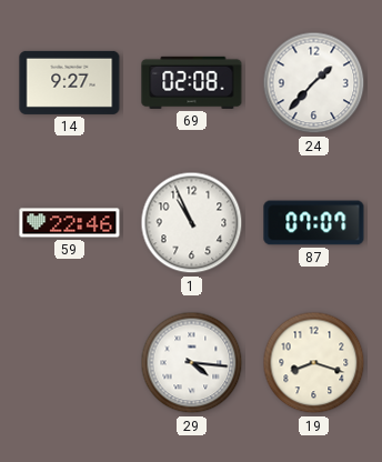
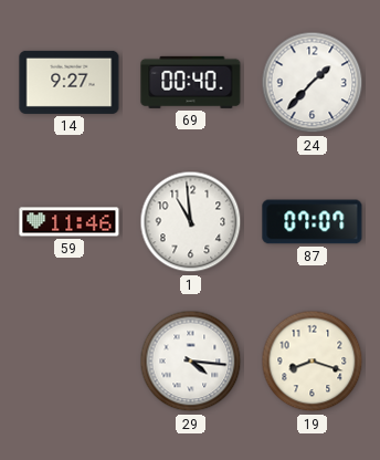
69: 02:08 -> 00:40
59: 22:46 -> 11:46
1: 10:56 -> 10:59
